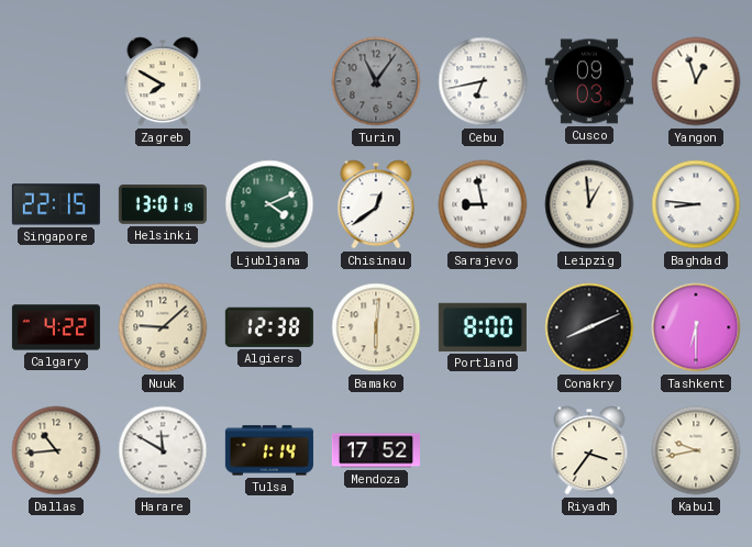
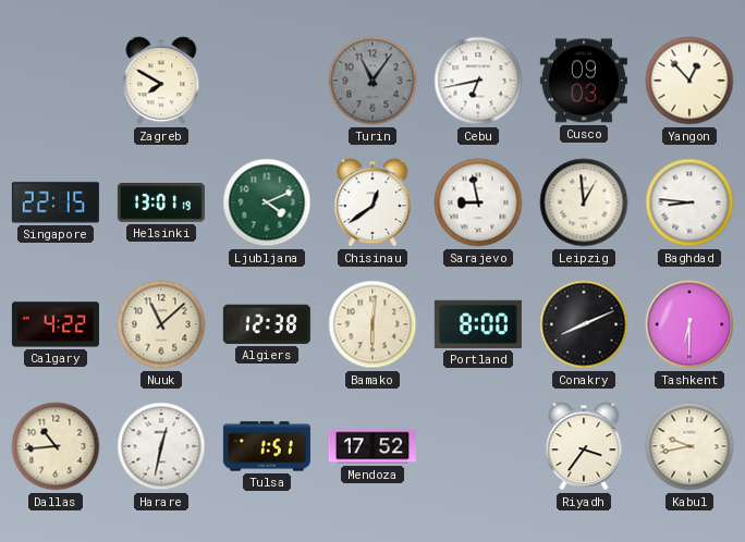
Yangon: 12:57 -> 12:53
Nuuk: 9:08 -> 11:08
Harare: 11:50 -> 12:32
Tulsa: 1:14 -> 1:51
